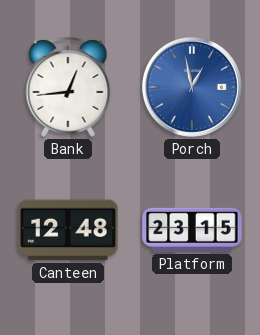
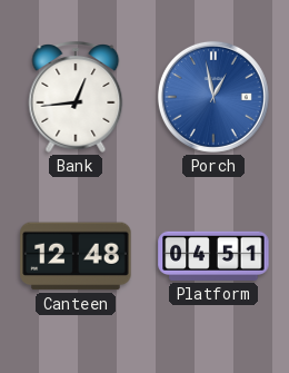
Platform: 23:15 -> 04:51
